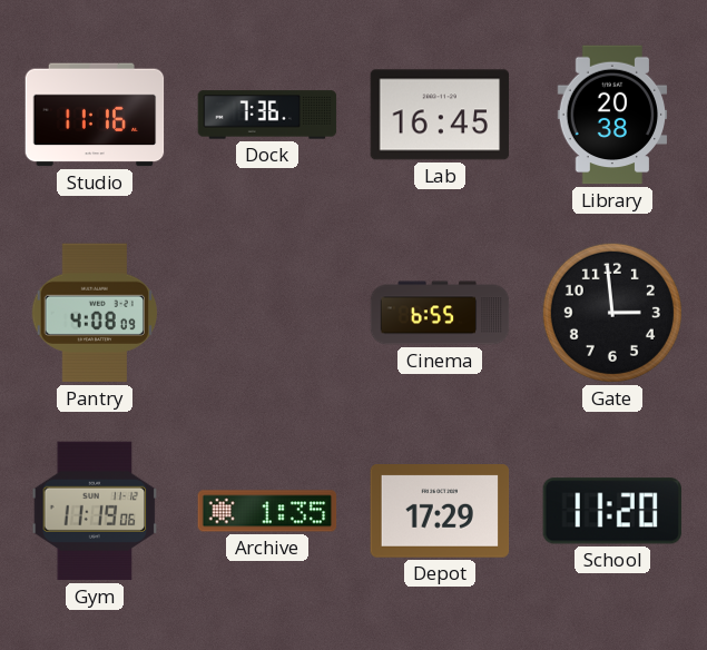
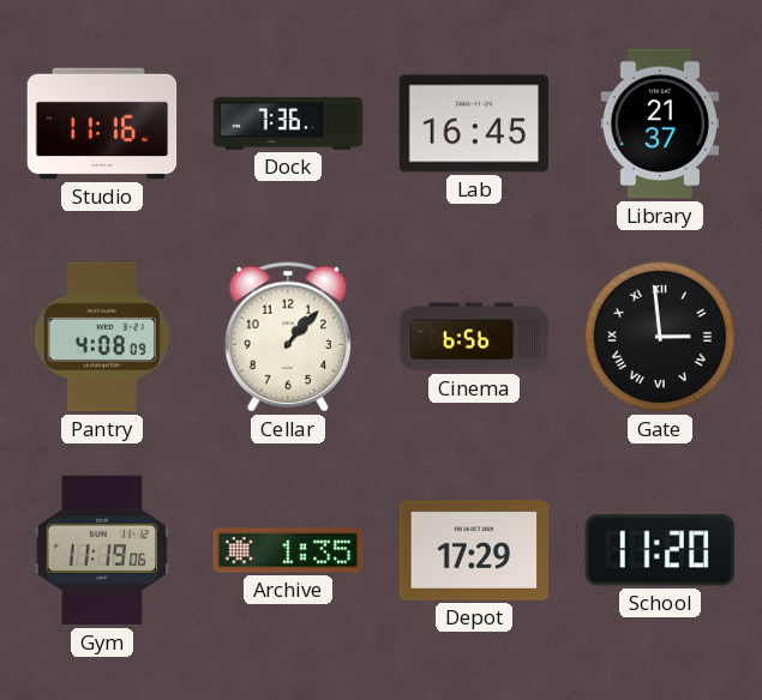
Library: 20:38 -> 21:37
Cellar: none -> 1:07
Cinema: 6:55 -> 6:56
Gate numerals: Arabic -> Roman
